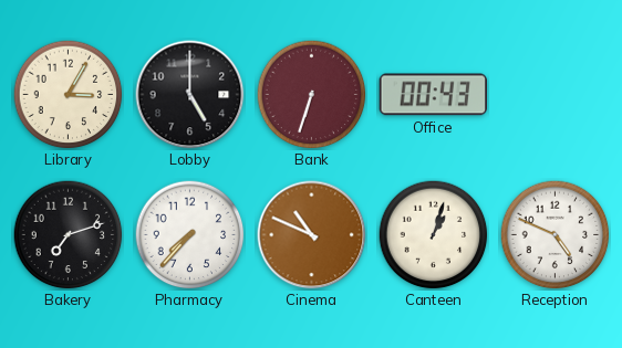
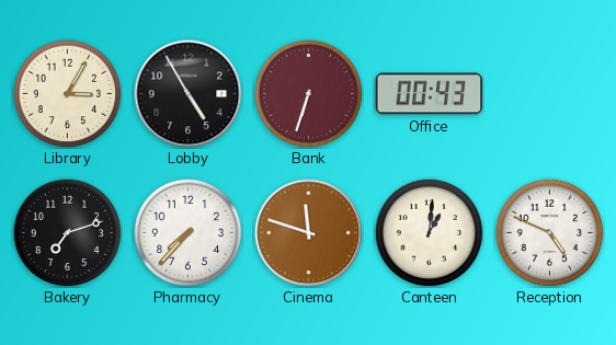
Lobby: 5:00 -> 4:55
Cinema: 10:49 -> 11:48
Canteen: 1:03 -> 1:01
